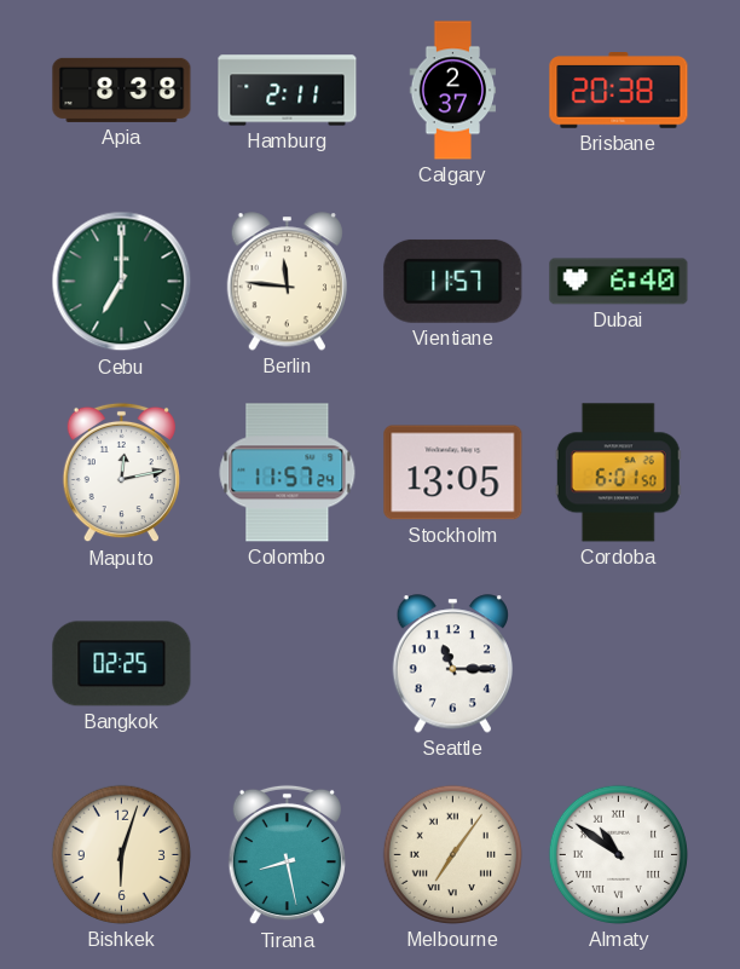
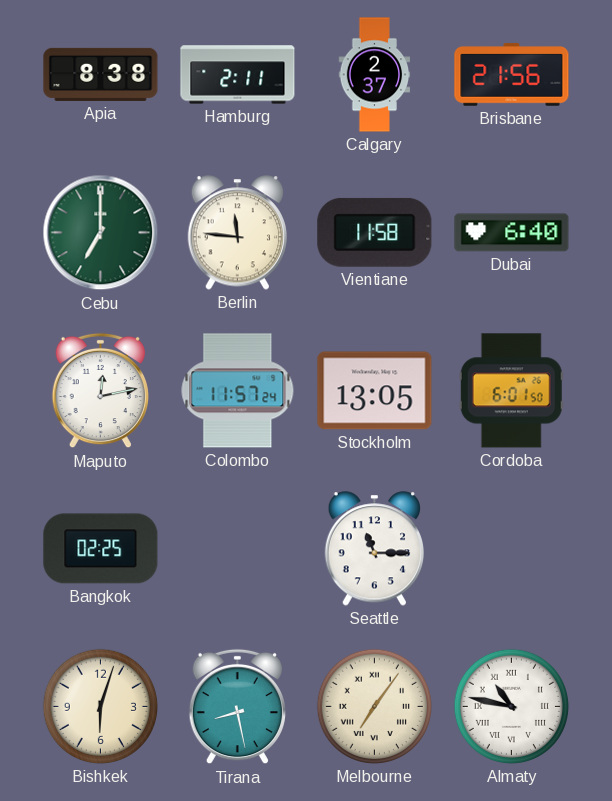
Brisbane: 20:38 -> 21:56
Vientiane: 11:57 -> 11:58
Almaty: 10:51 -> 10:47
